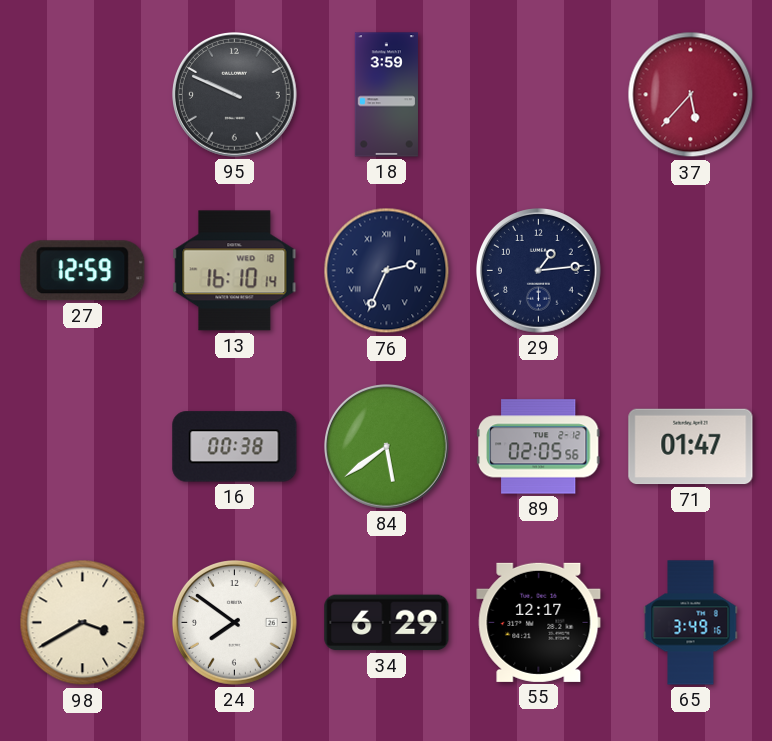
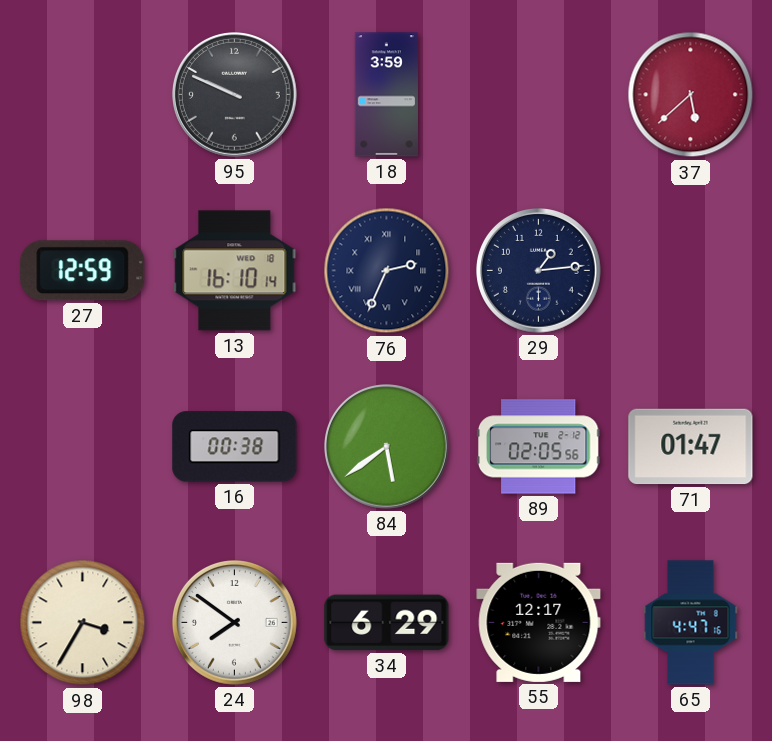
37: 5:37 -> 5:38
98: 3:40 -> 3:35
65: 3:49 -> 4:47
